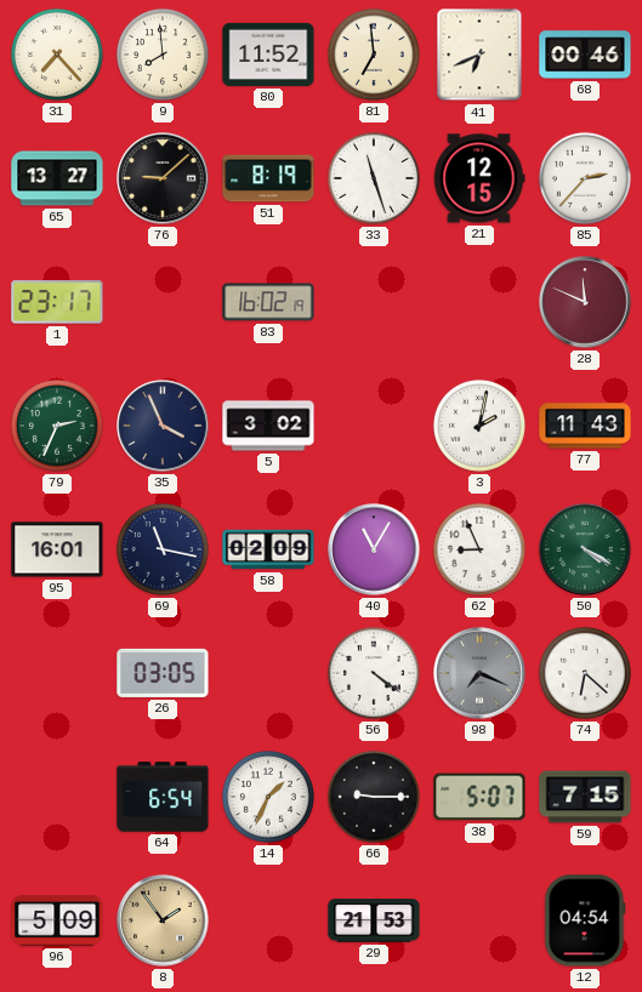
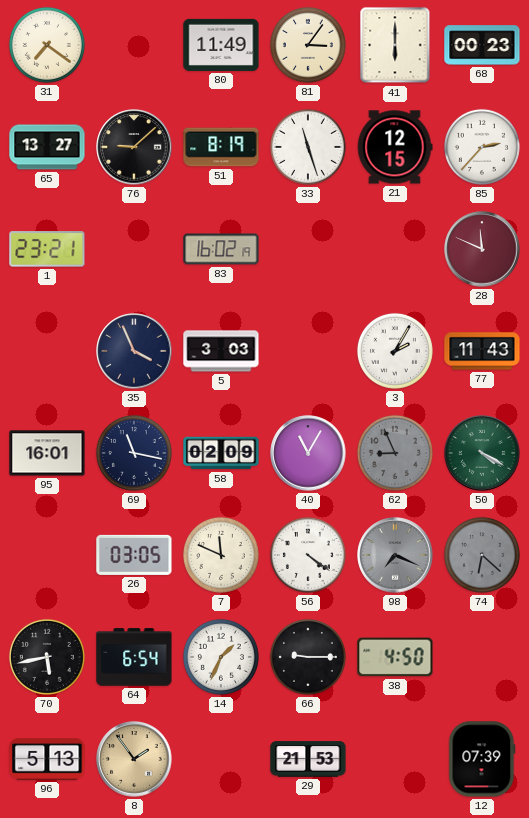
31: 7:23 -> 7:21
9: 7:59 -> none
80: 11:52 -> 11:49
81: 6:59 -> 3:06
41: 6:41 -> 6:00
68: 00:46 -> 00:23
1: 23:17 -> 23:21
79: 2:34 -> none
5: 3:02 -> 3:03
3: 2:02 -> 2:05
62 dial: white -> grey
7: none -> 11:49
74 dial: white -> grey
70: none -> 5:43
38: 5:07 -> 4:50
59: 7:15 -> none
96: 5:09 -> 5:13
12: 04:54 -> 07:39
